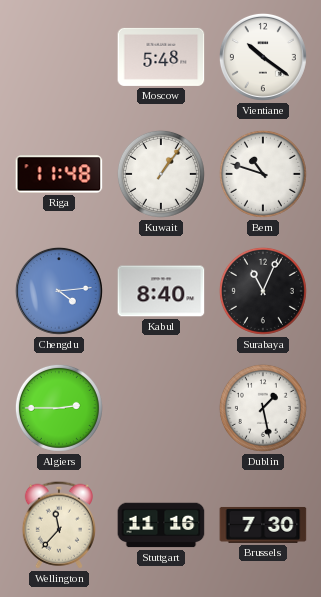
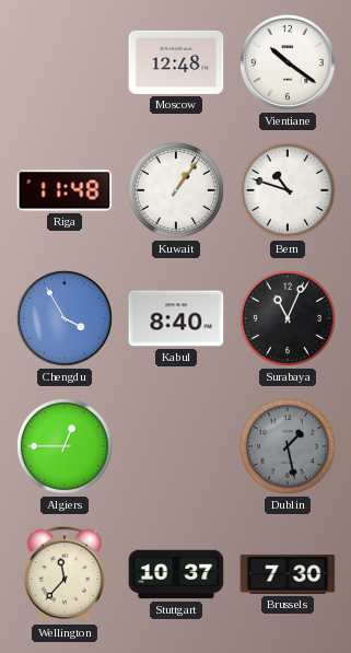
Moscow: 5:48 -> 12:48
Chengdu: 4:14 -> 3:55
Algiers: 2:45 -> 12:45
Dublin dial: white -> grey
Stuttgart: 11:16 -> 10:37
